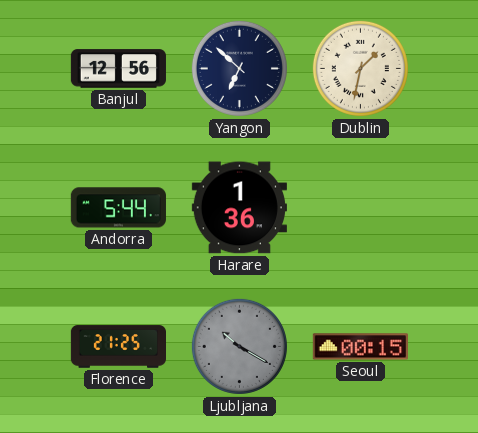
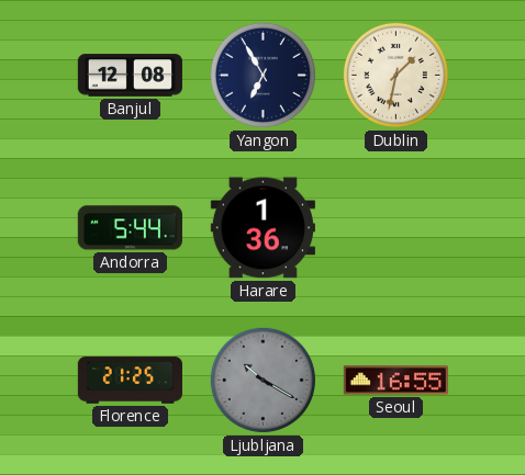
Banjul: 12:56 -> 12:08
Yangon: 6:52 -> 6:55
Seoul: 00:15 -> 16:55
